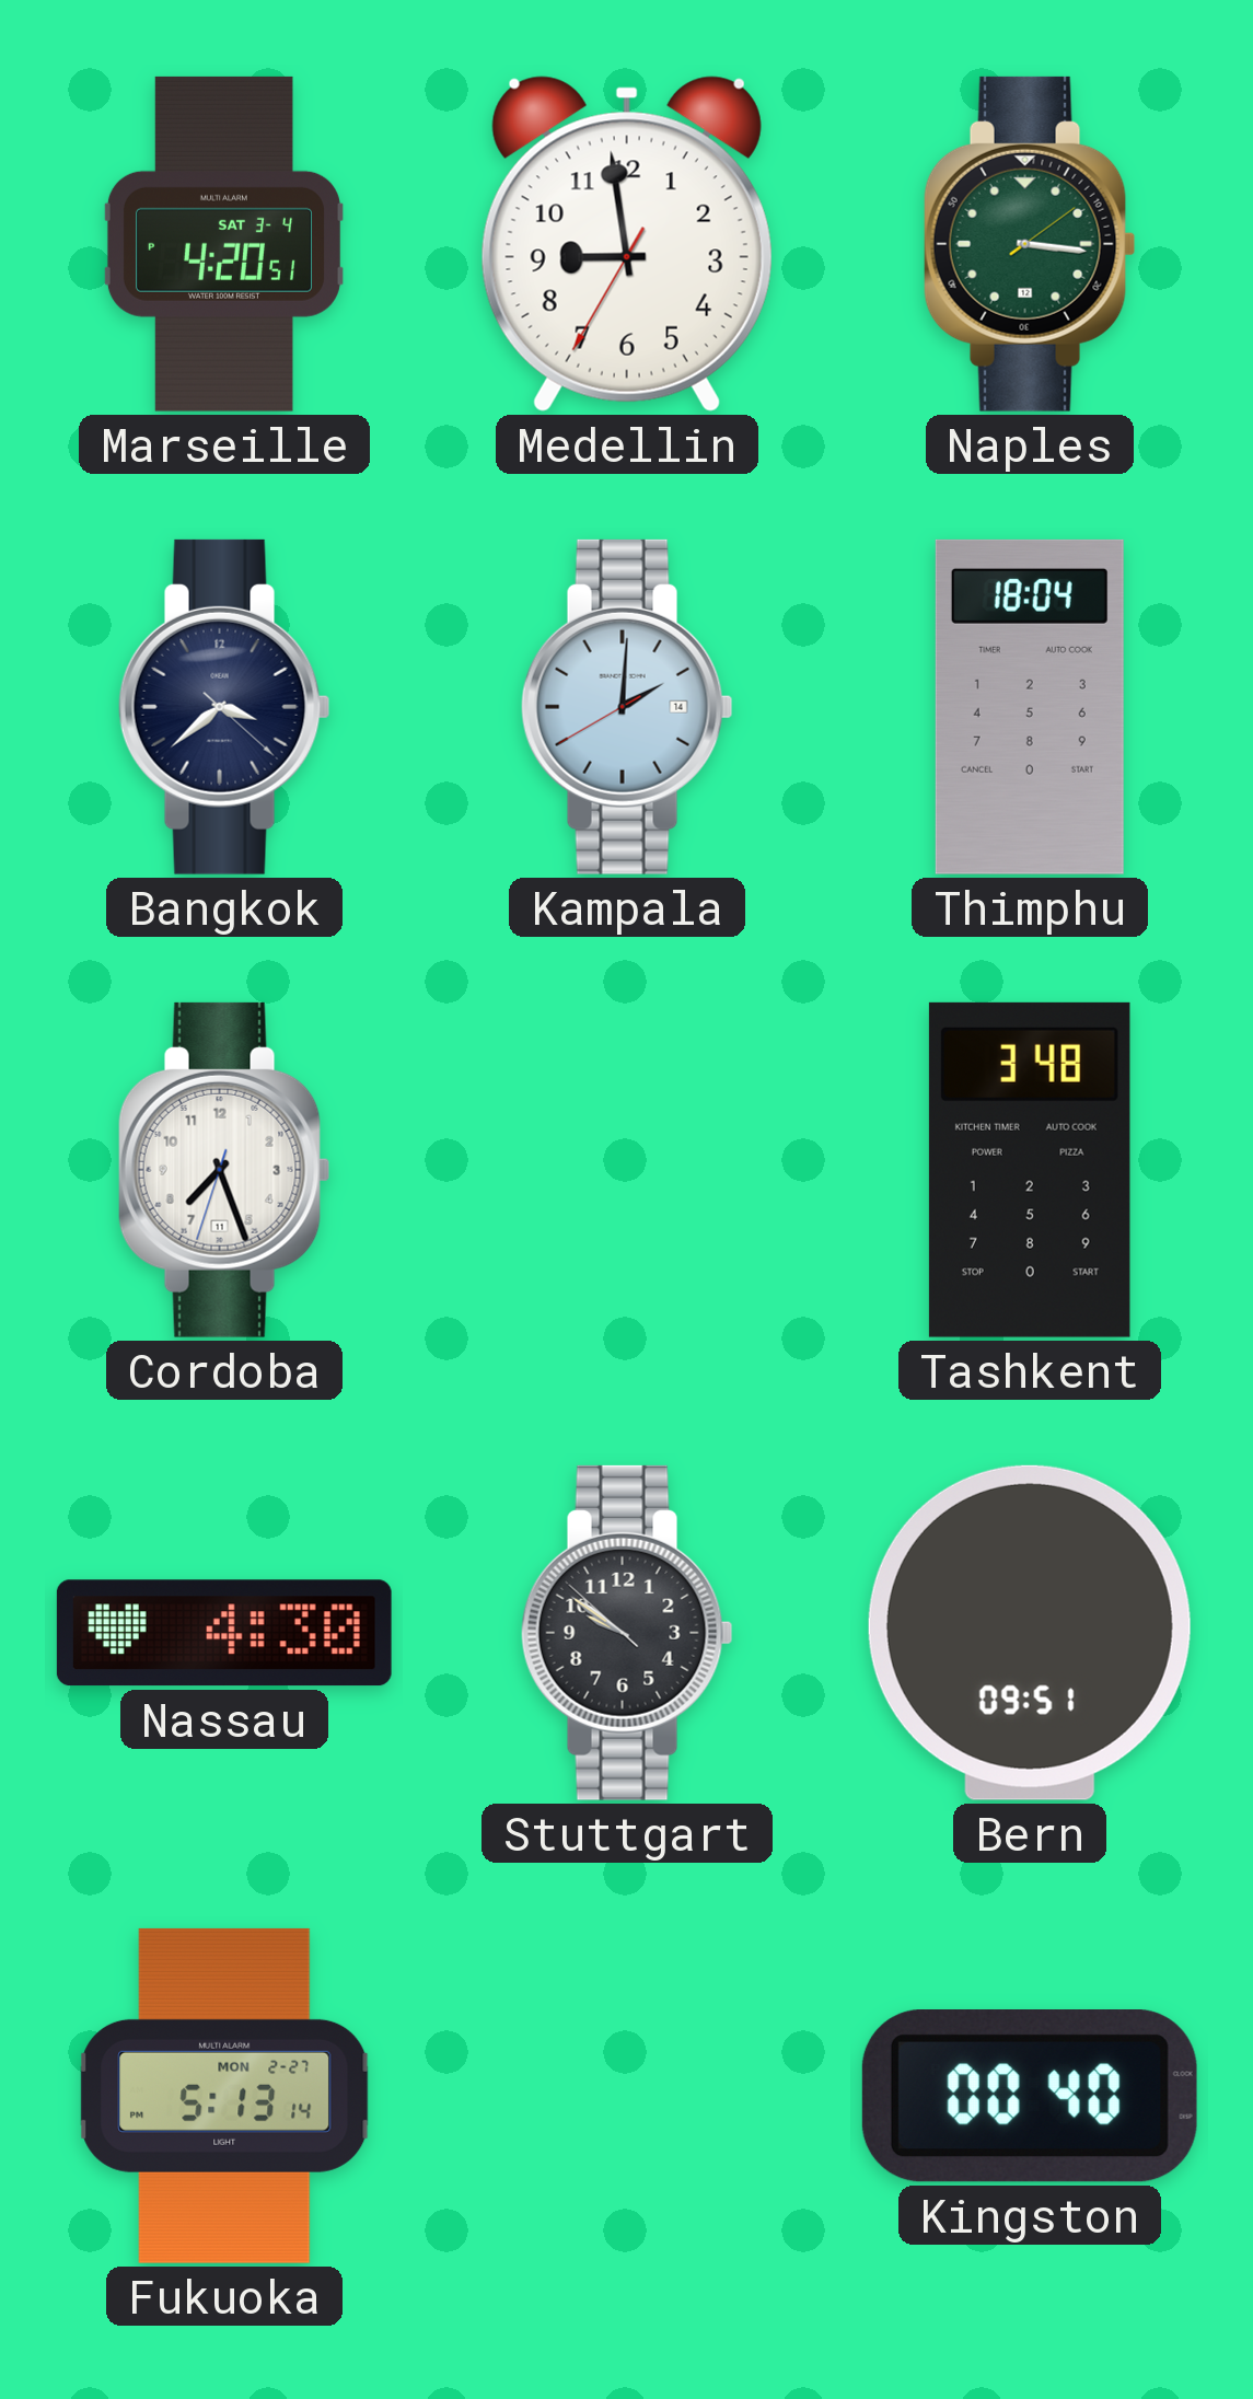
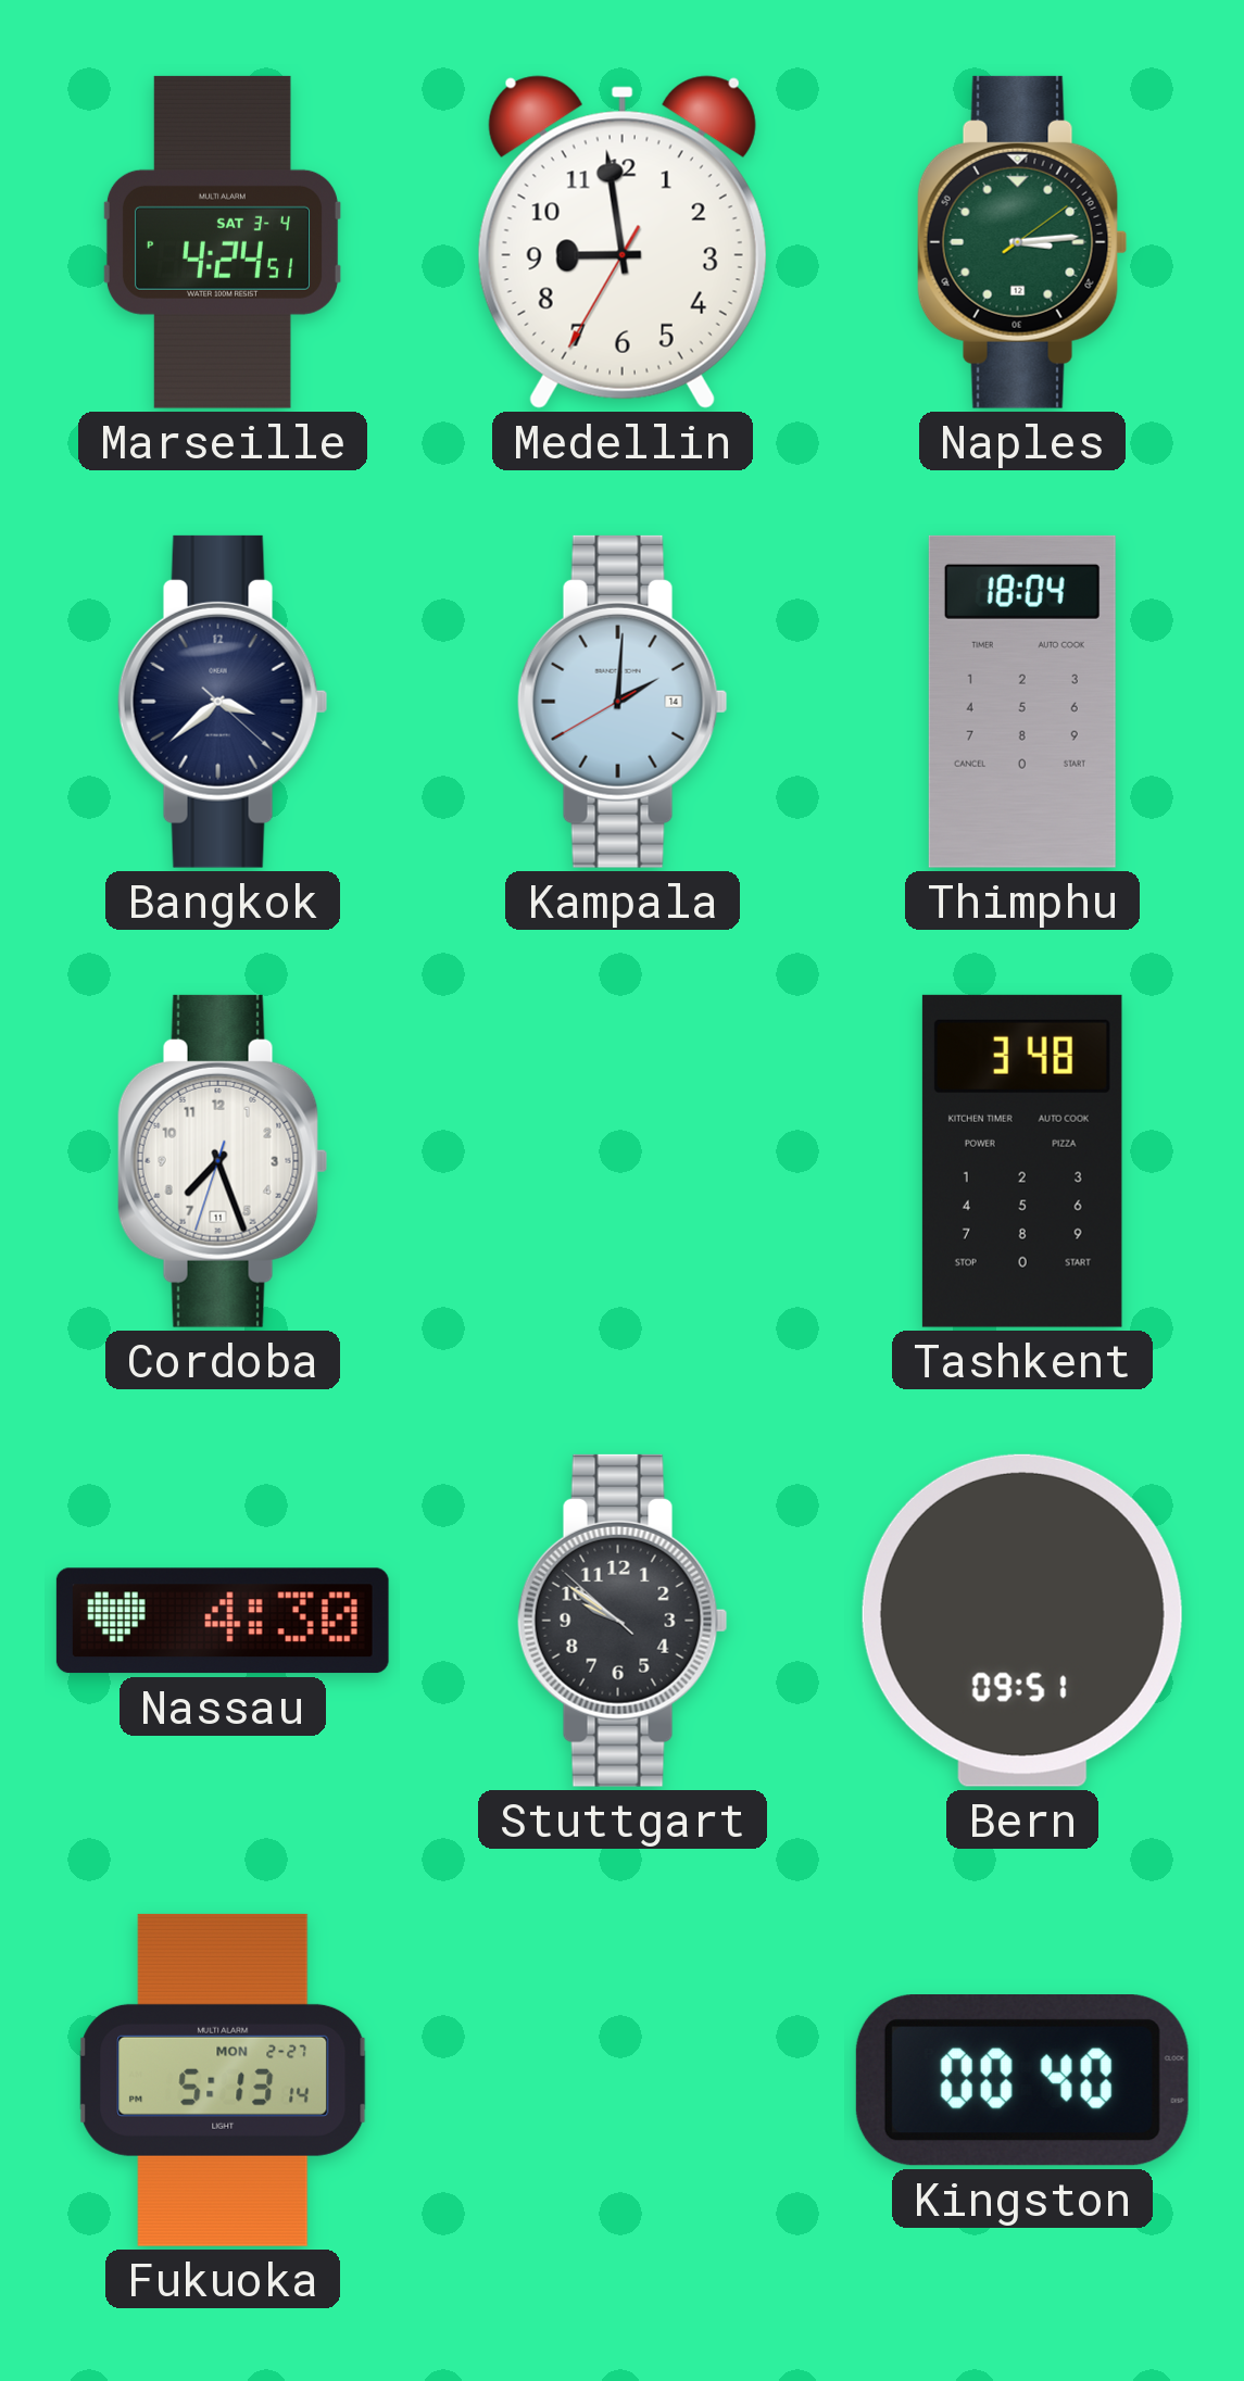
Marseille: 4:20 -> 4:24
Naples: 3:16 -> 3:14
